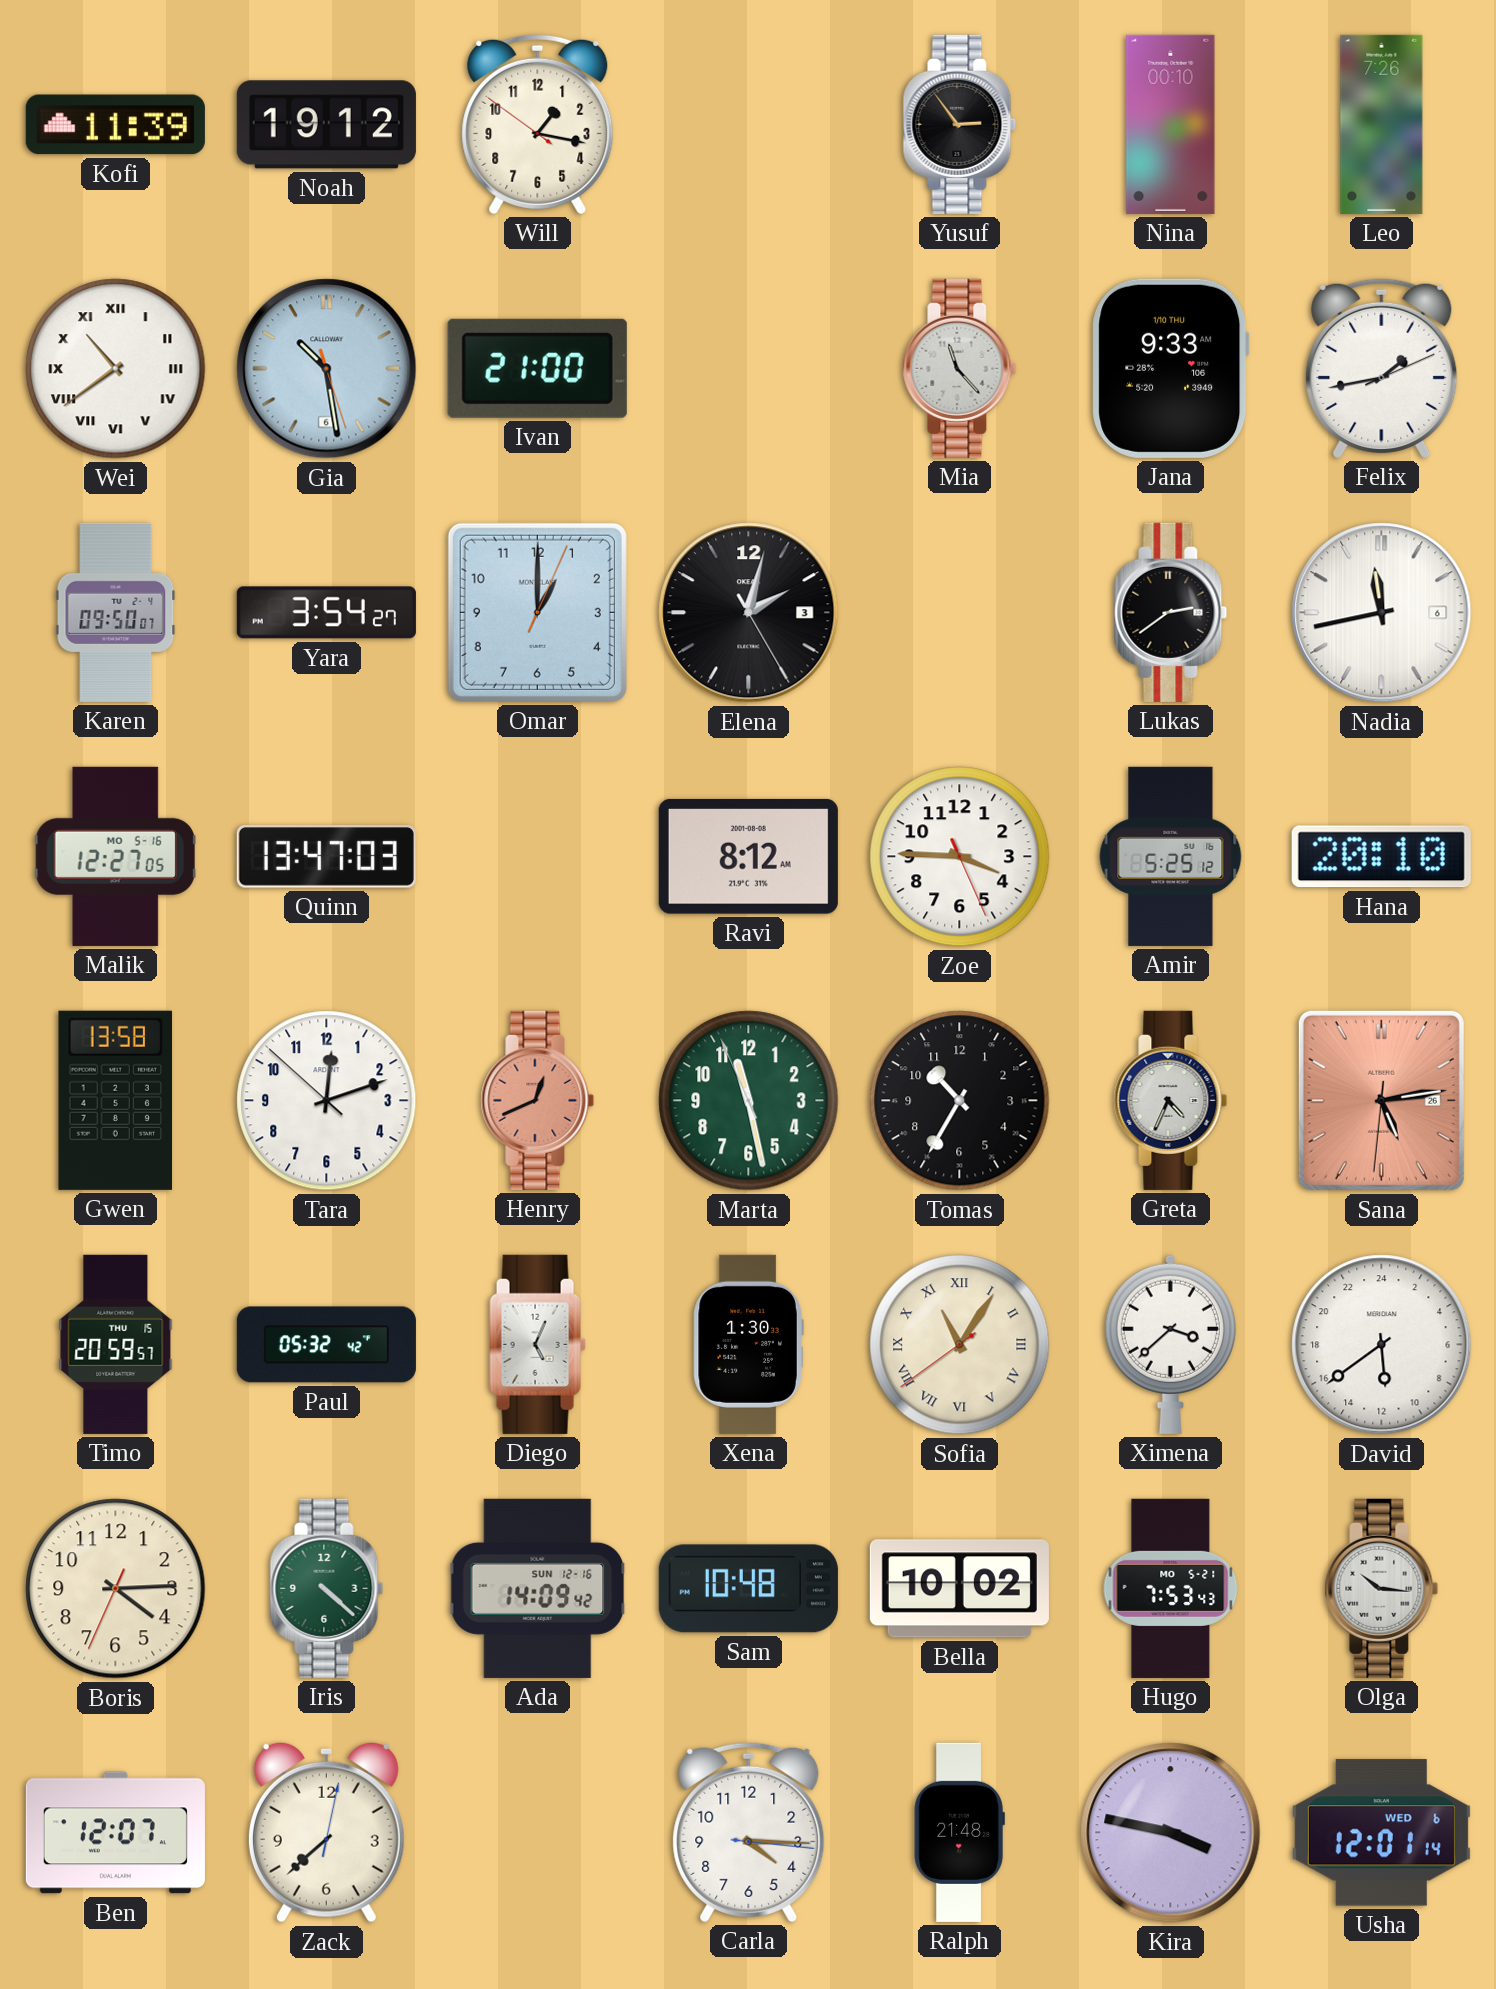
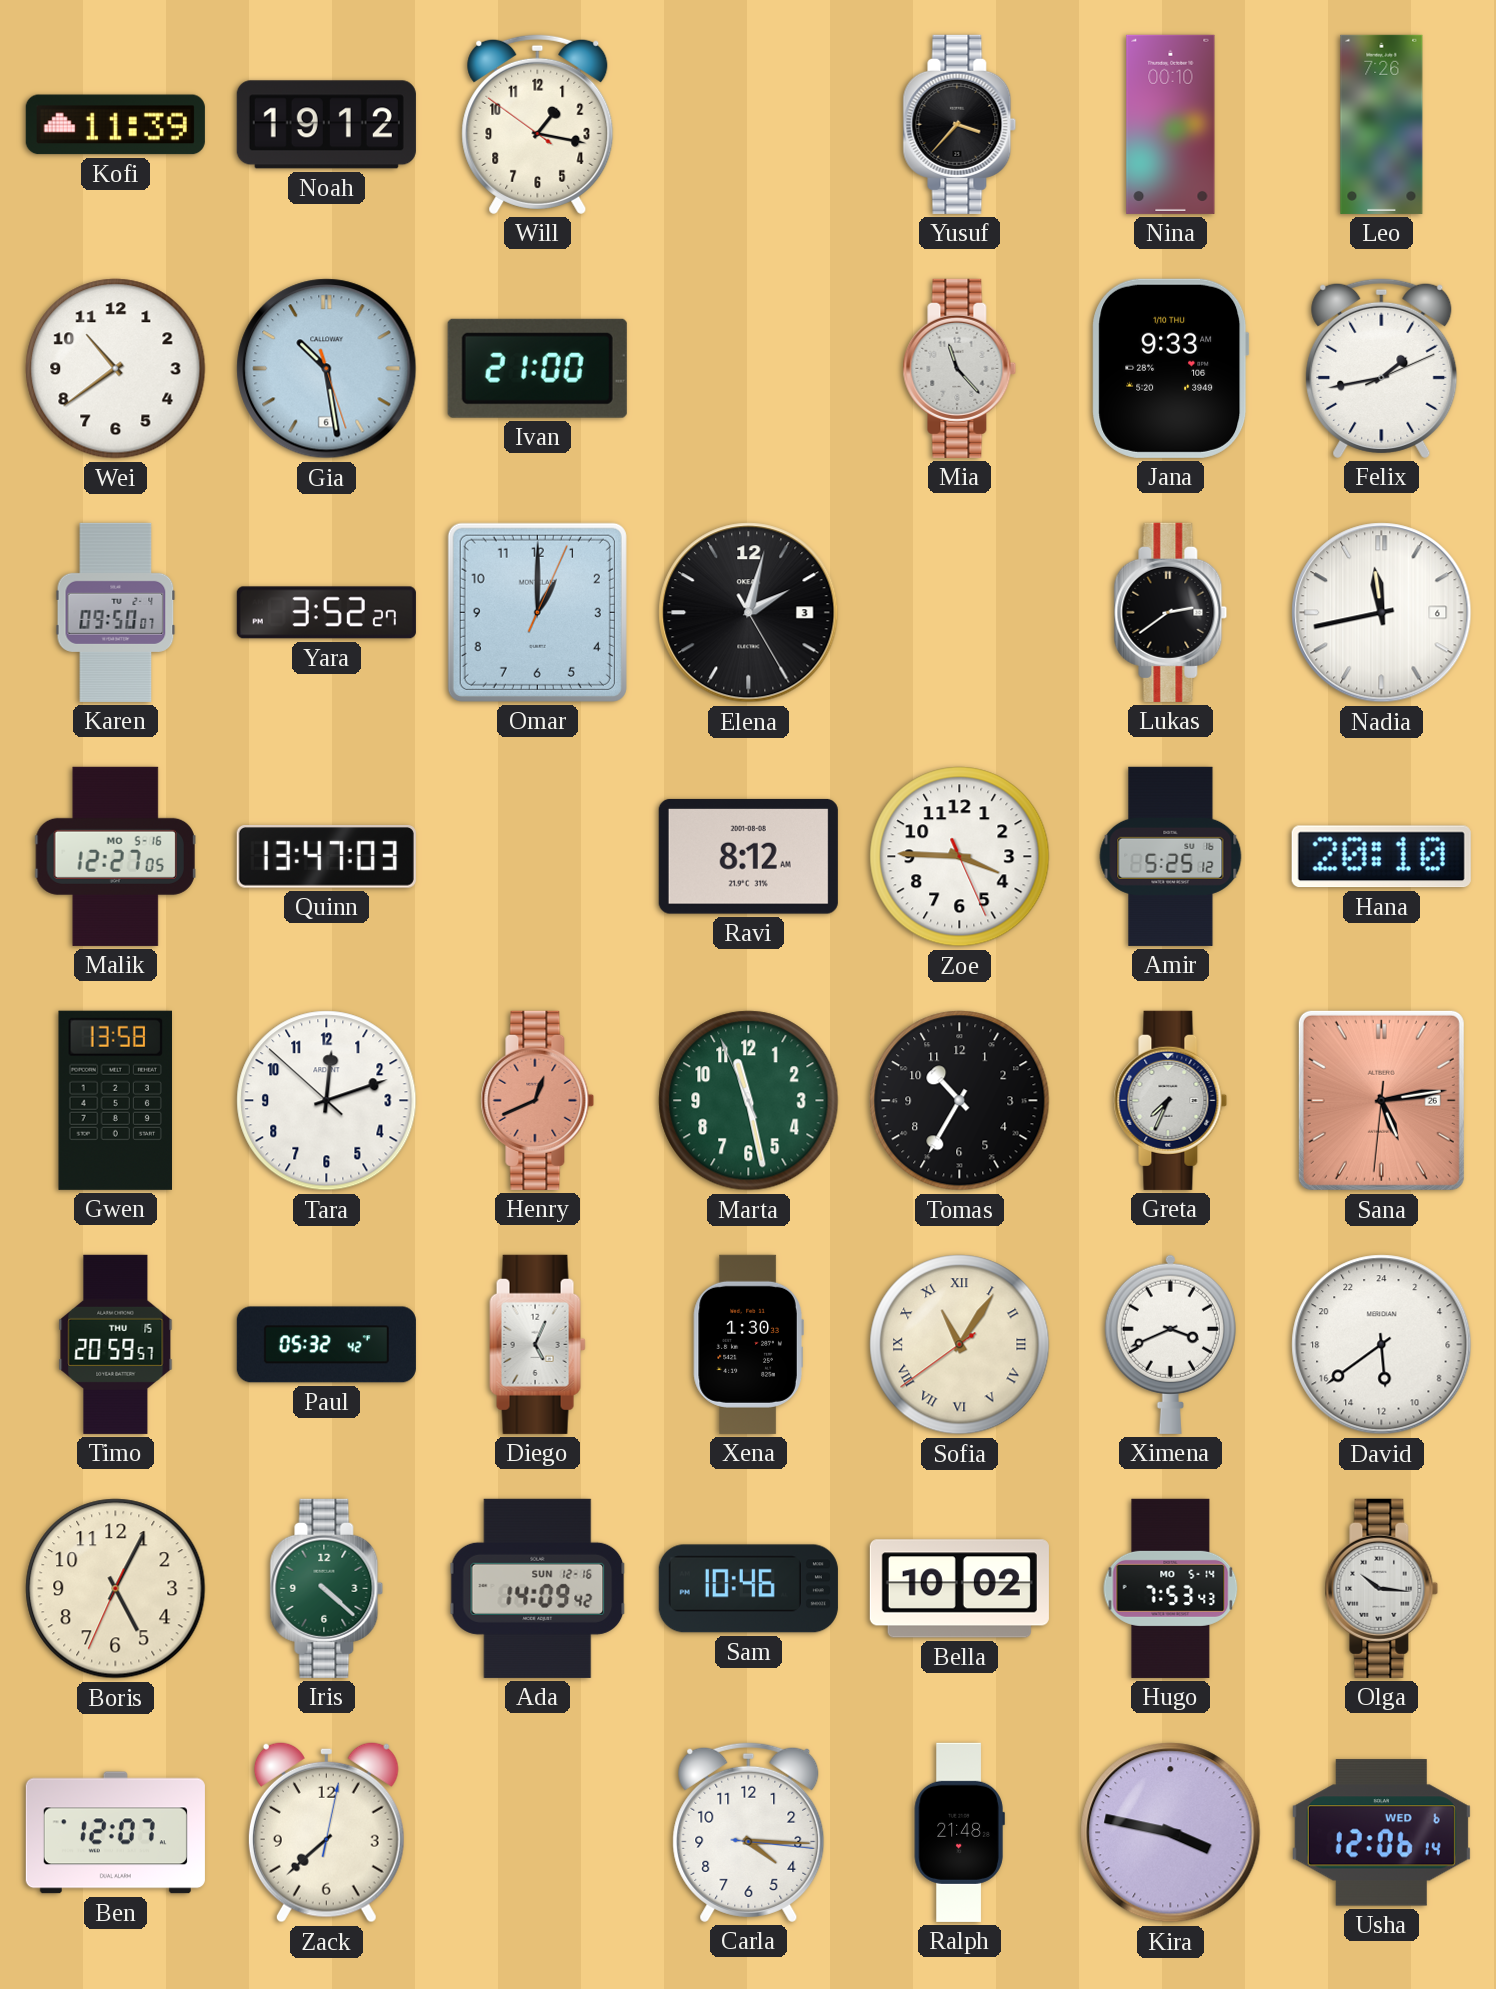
Yusuf: 2:54 -> 3:37
Wei numerals: Roman -> Arabic
Yara: 3:54 -> 3:52
Greta: 4:34 -> 7:34
Ximena: 3:38 -> 3:41
Boris: 4:14 -> 5:04
Sam: 10:48 -> 10:46
Hugo date: MO 5-21 -> MO 5-14
Usha: 12:01 -> 12:06
